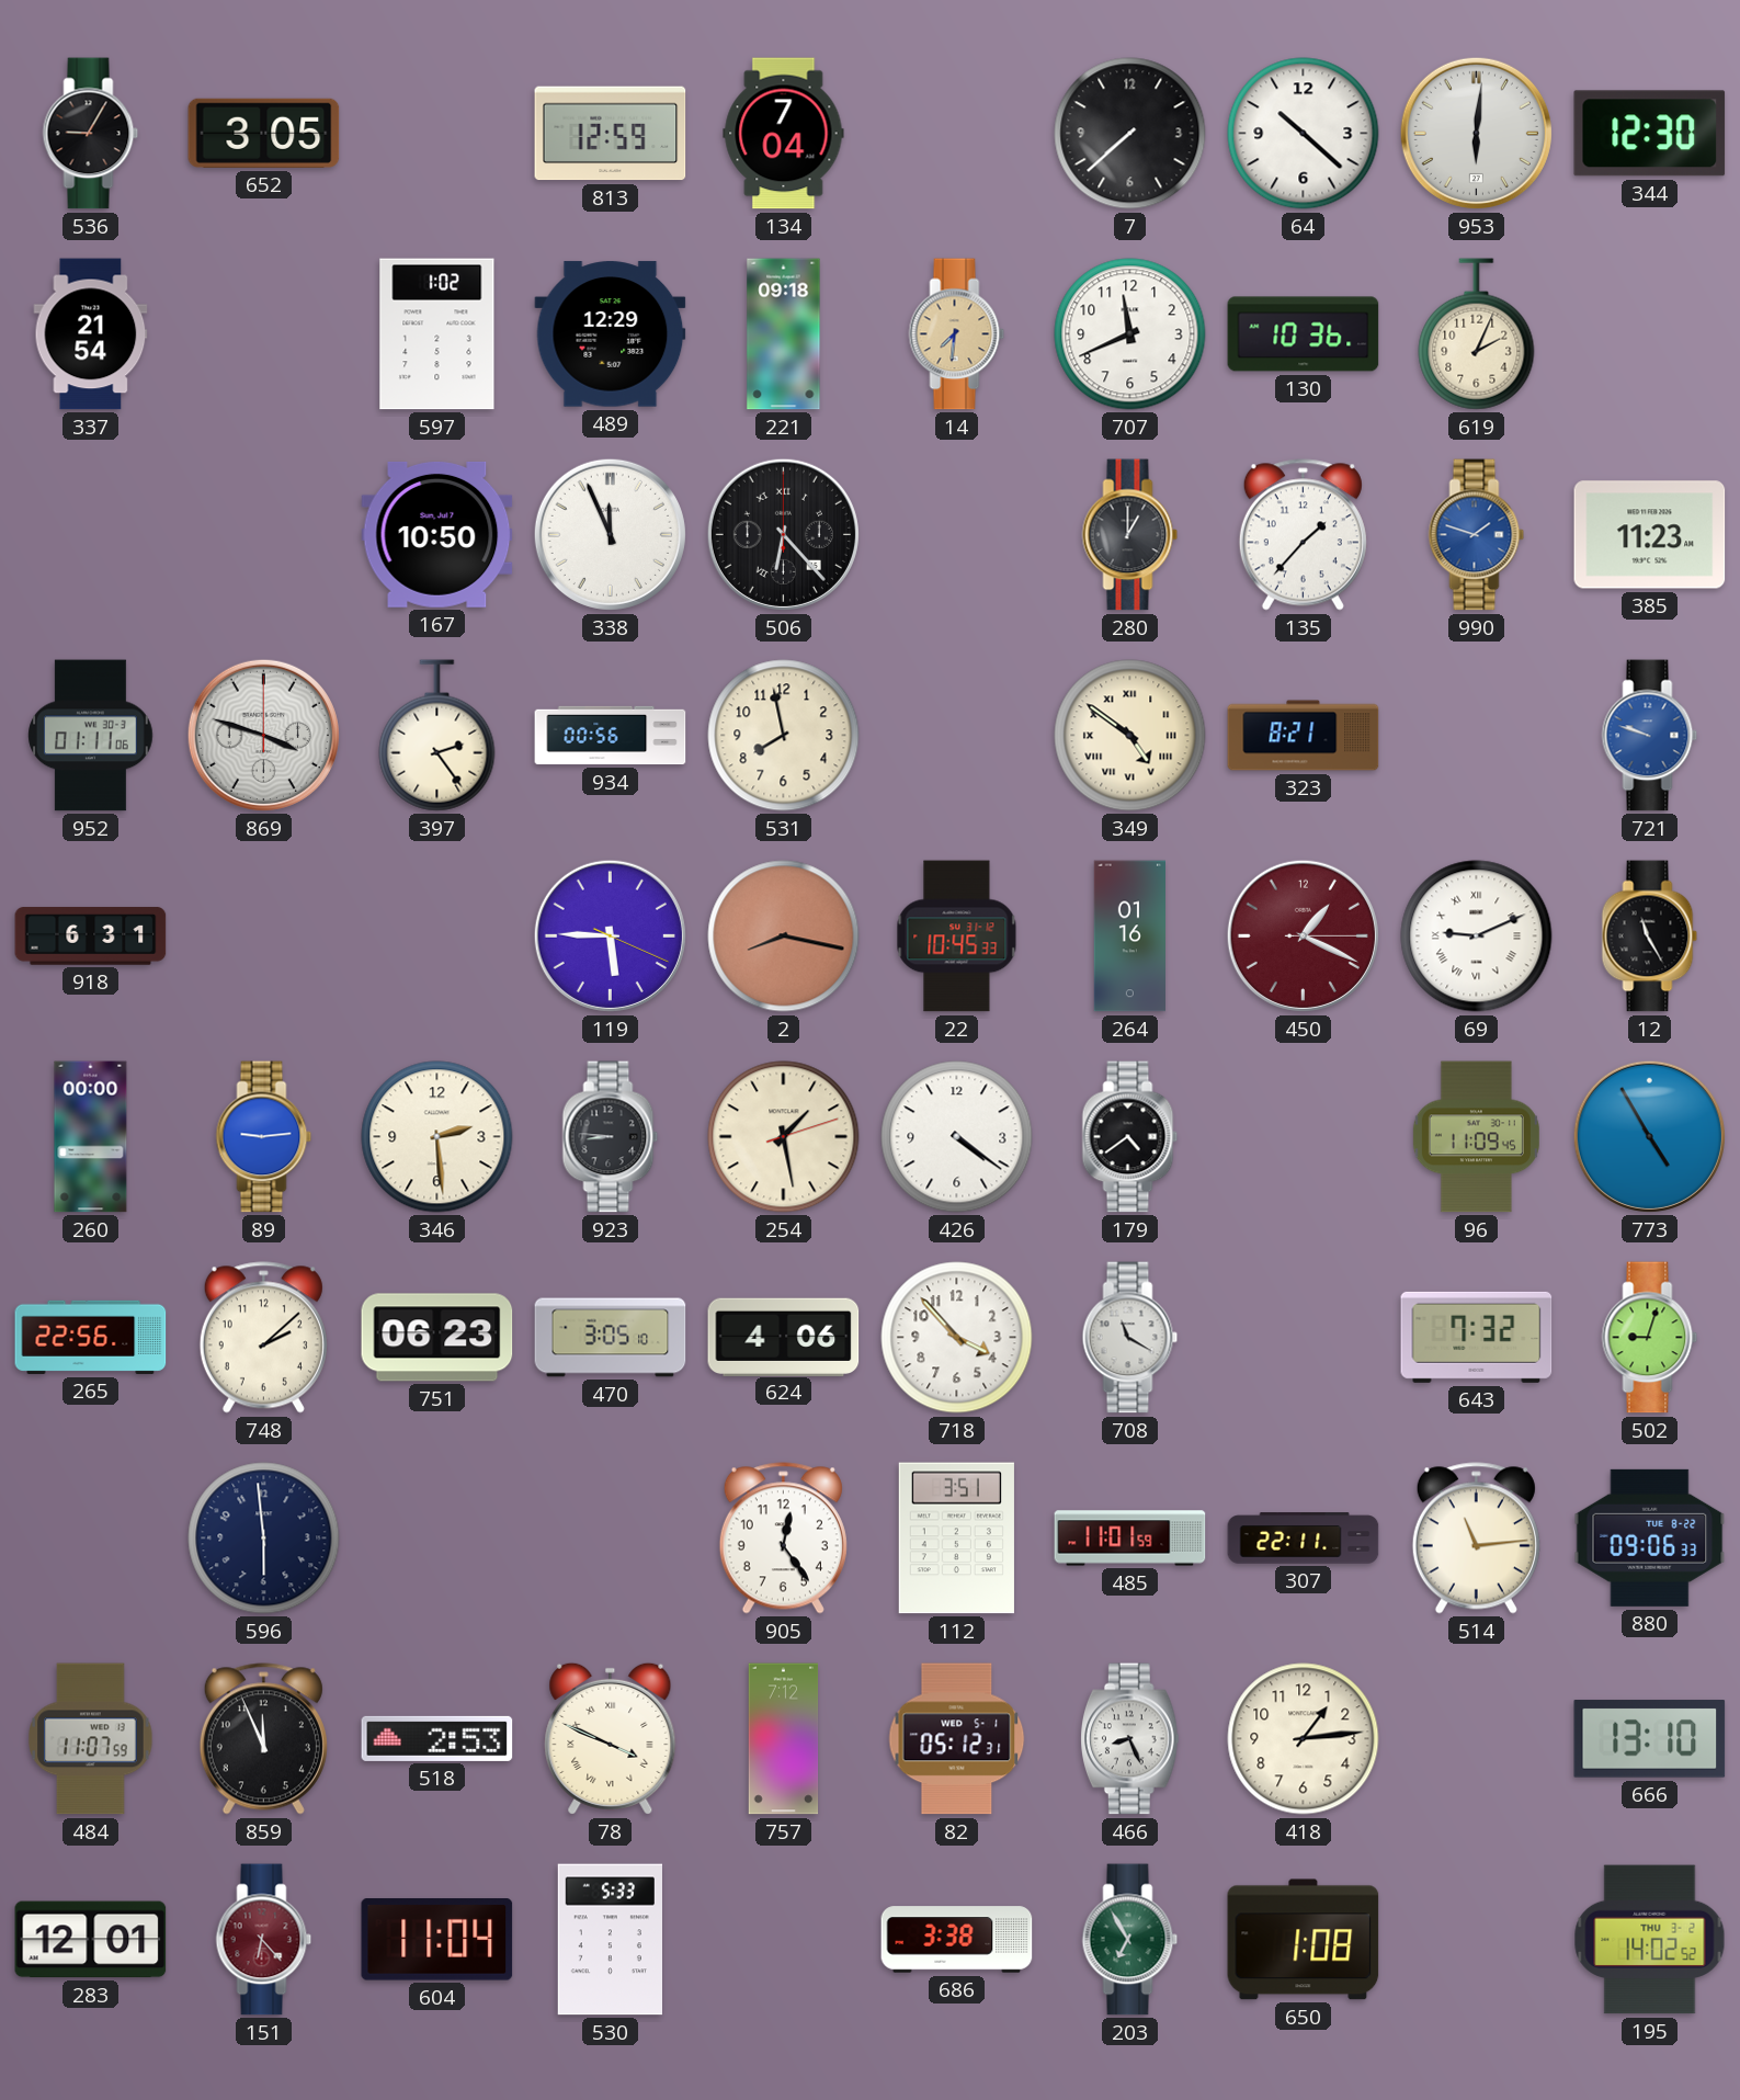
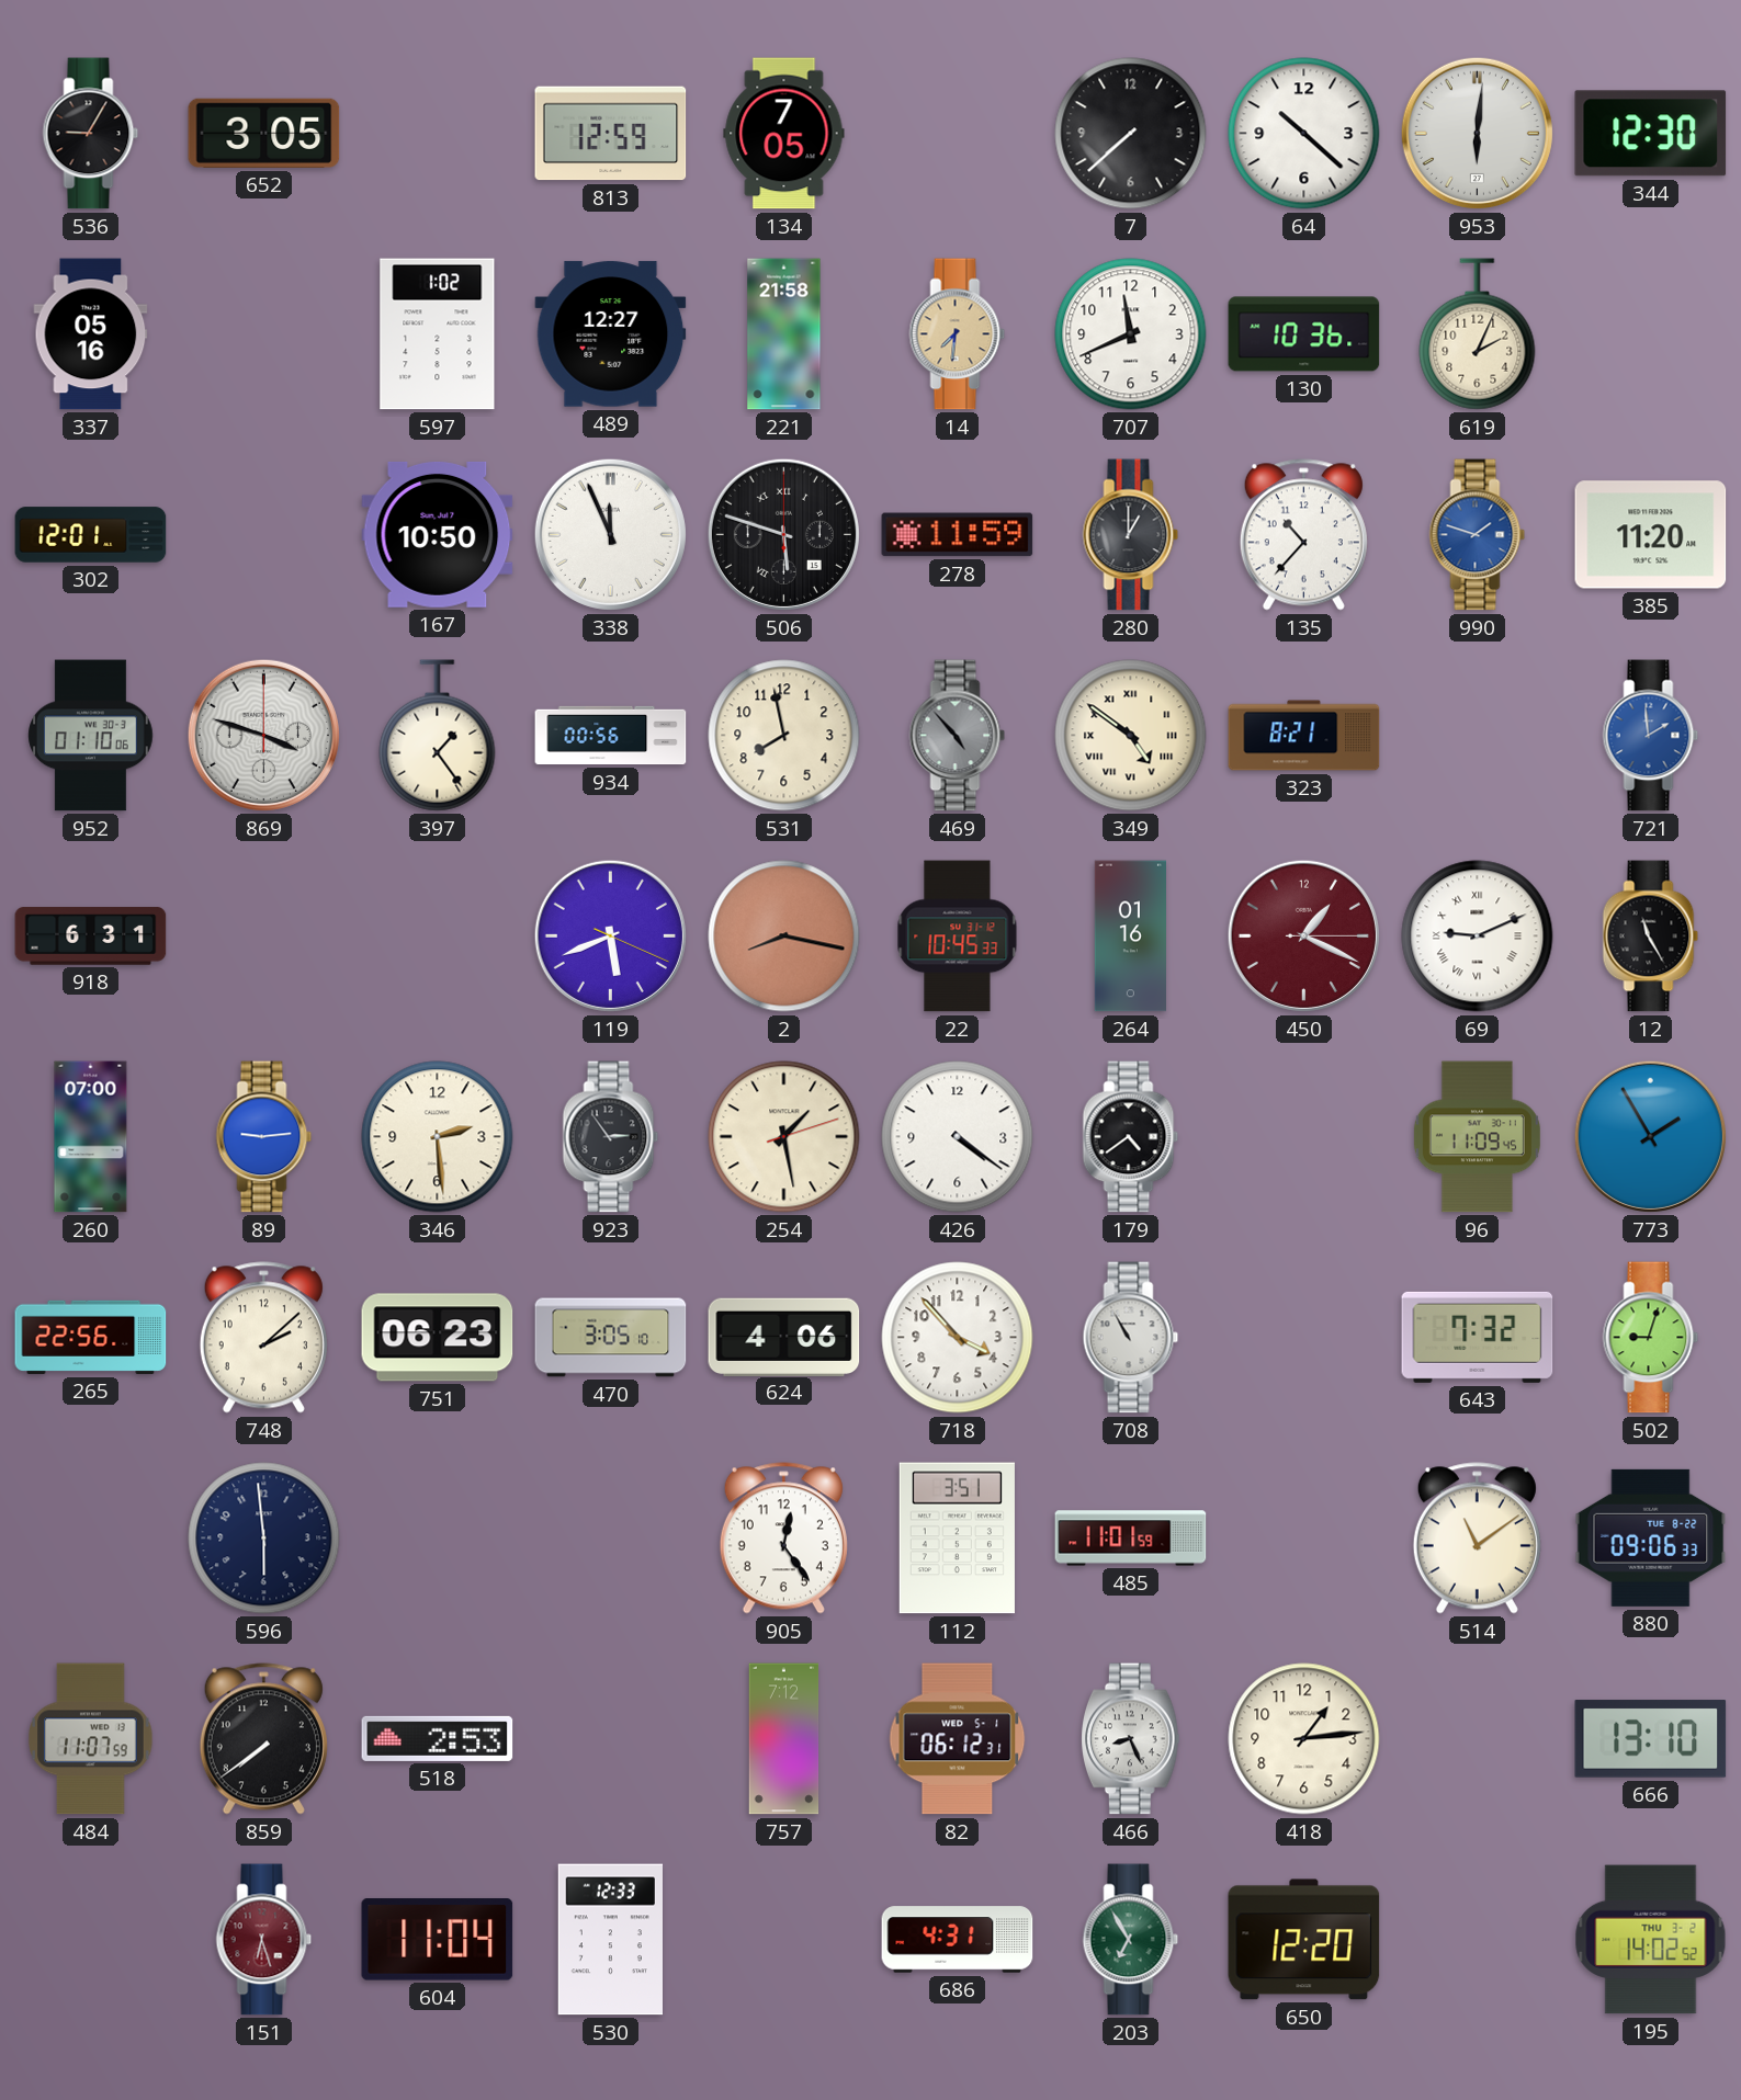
134: 7:04 -> 7:05
337: 21:54 -> 05:16
489: 12:29 -> 12:27
221: 09:18 -> 21:58
302: none -> 12:01
506: 6:23 -> 5:48
278: none -> 11:59
135: 1:37 -> 10:37
385: 11:23 -> 11:20
952: 01:11 -> 01:10
397: 2:24 -> 1:24
469: none -> 4:53
721: 9:48 -> 1:59
119: 5:45 -> 5:41
260: 00:00 -> 07:00
923: 8:46 -> 2:54
773: 4:55 -> 1:55
708: 11:20 -> 10:55
307: 22:11 -> none
514: 11:14 -> 11:09
859: 11:56 -> 7:39
78: 3:49 -> none
82: 05:12 -> 06:12
283: 12:01 -> none
151: 6:23 -> 6:27
530: 5:33 -> 12:33
686: 3:38 -> 4:31
650: 1:08 -> 12:20
